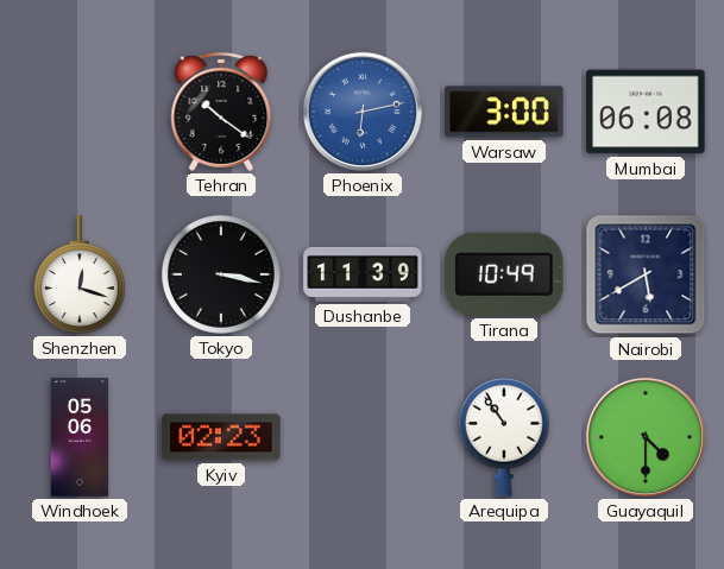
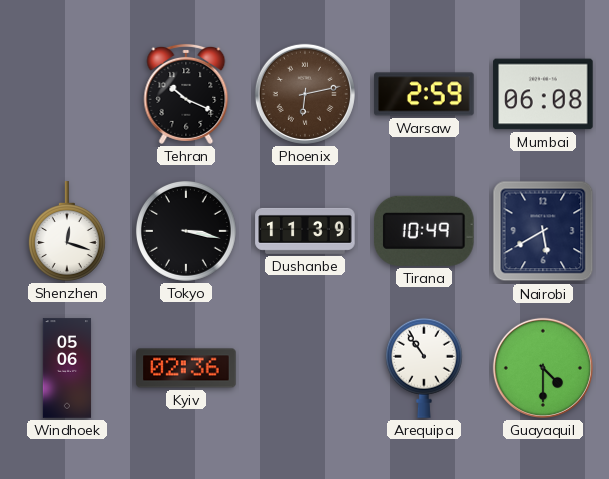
Tehran: 10:21 -> 10:19
Phoenix dial: blue -> brown
Warsaw: 3:00 -> 2:59
Kyiv: 02:23 -> 02:36
